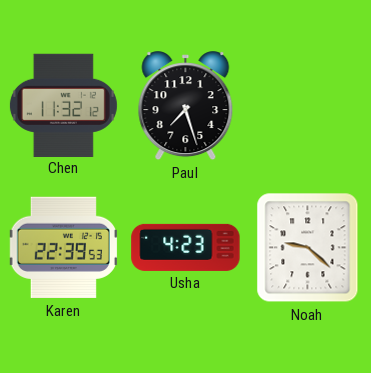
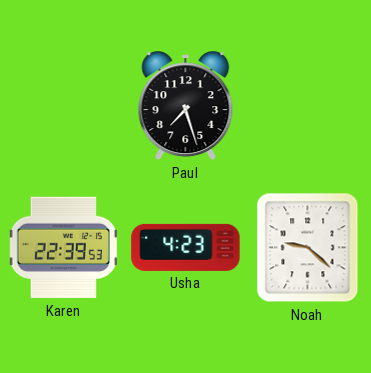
Chen: 11:32 -> none
